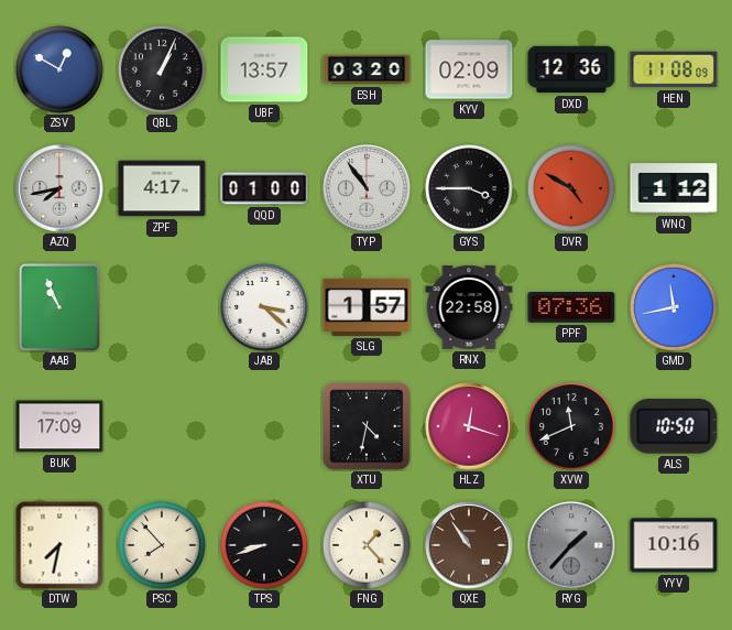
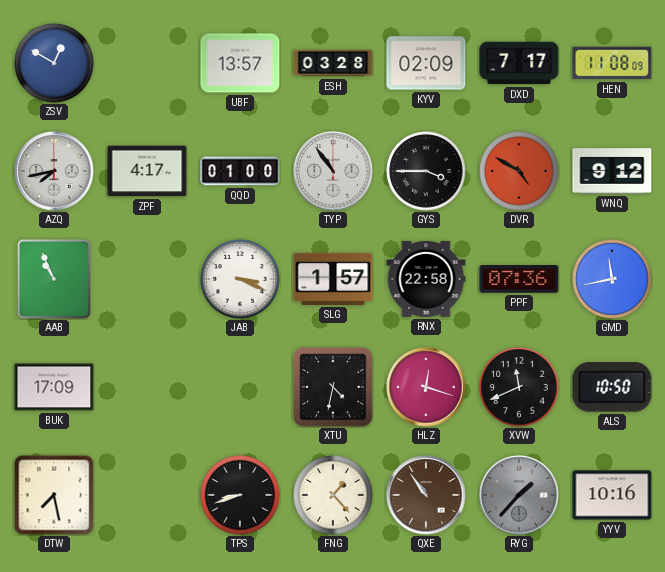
QBL: 1:04 -> none
ESH: 03:20 -> 03:28
DXD: 12:36 -> 7:17
WNQ: 1:12 -> 9:12
JAB: 3:22 -> 3:19
DTW: 7:32 -> 7:28
PSC: 7:53 -> none
